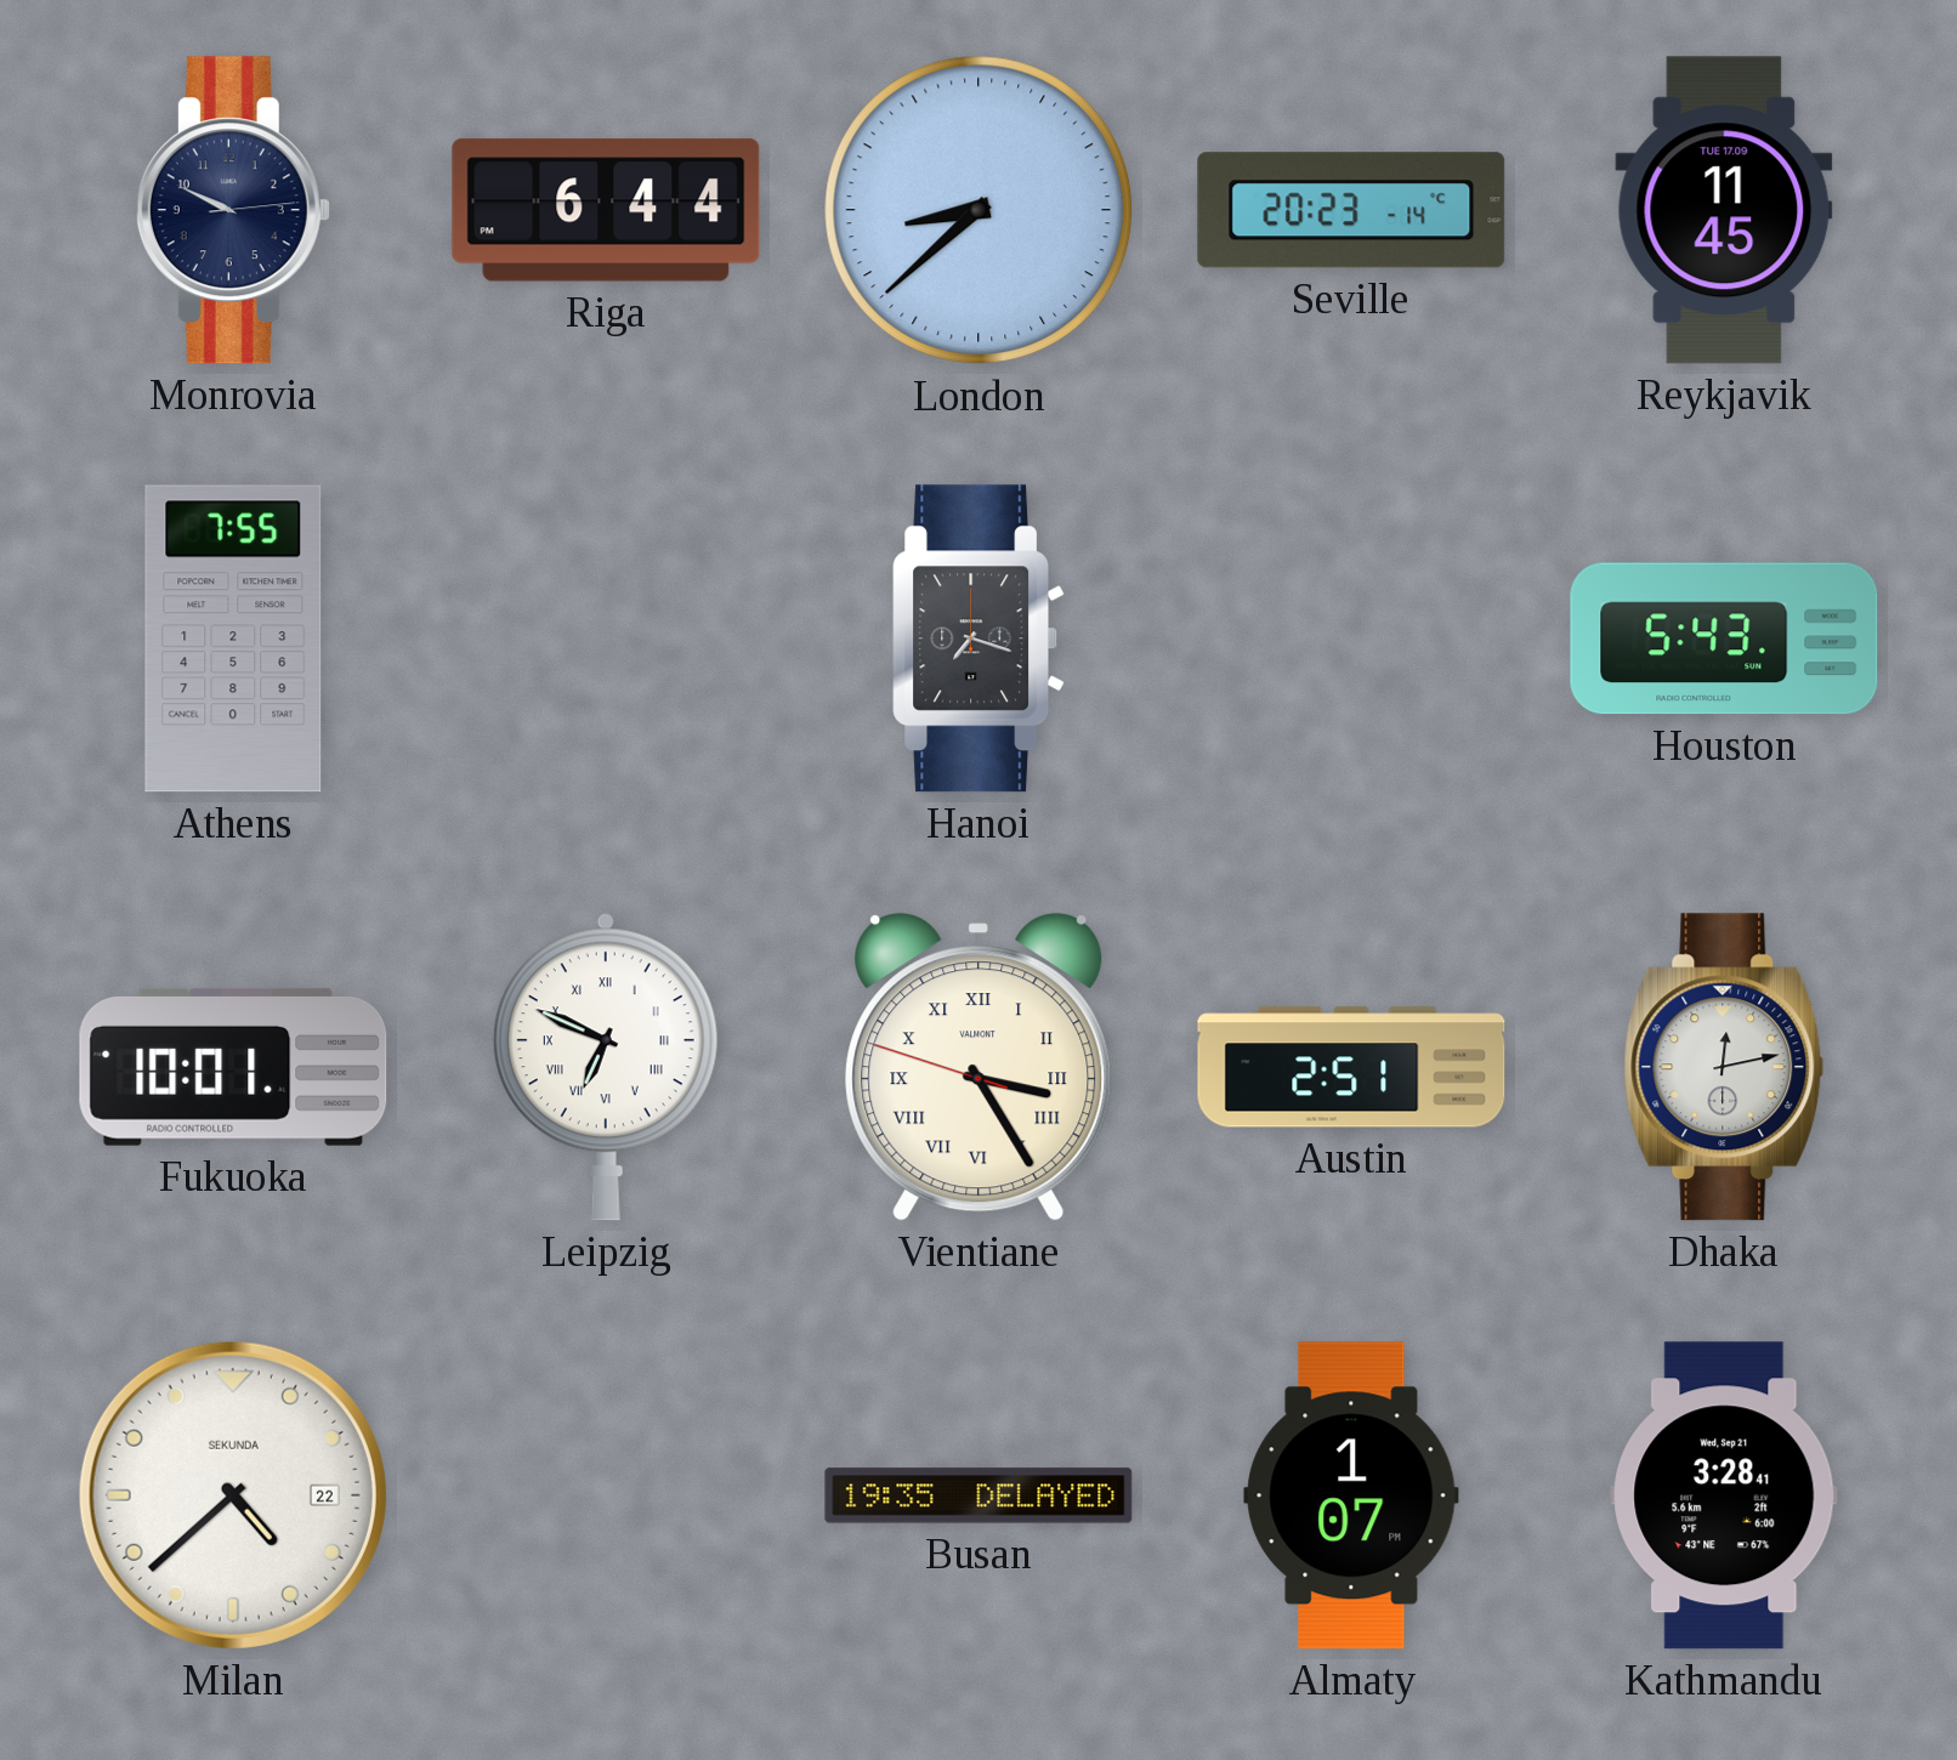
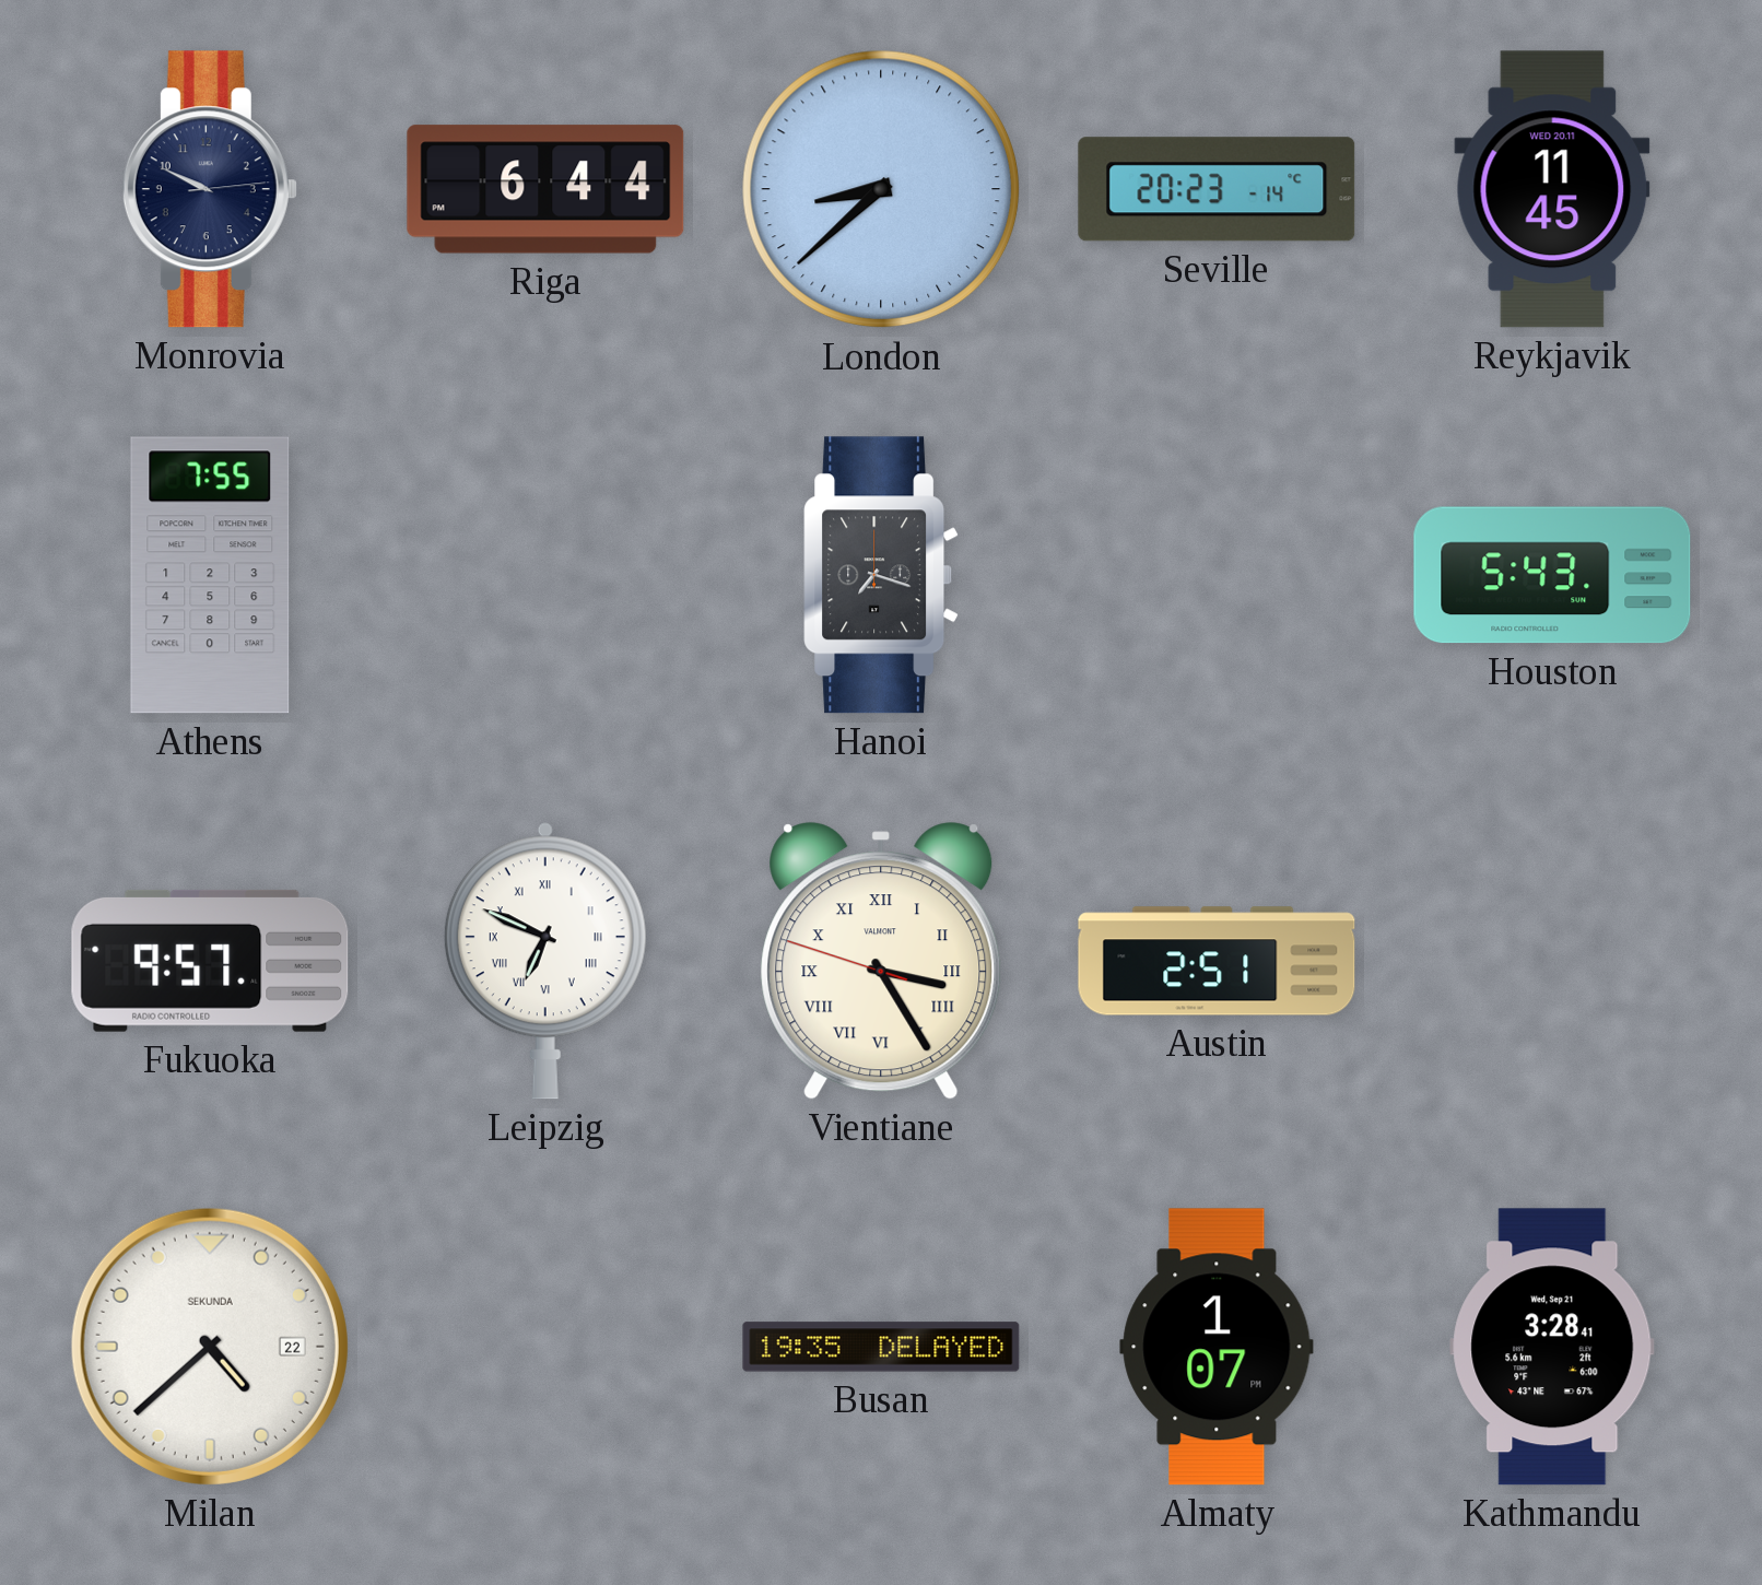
Reykjavik date: TUE 17.09 -> WED 20.11
Fukuoka: 10:01 -> 9:57
Dhaka: 12:13 -> none
